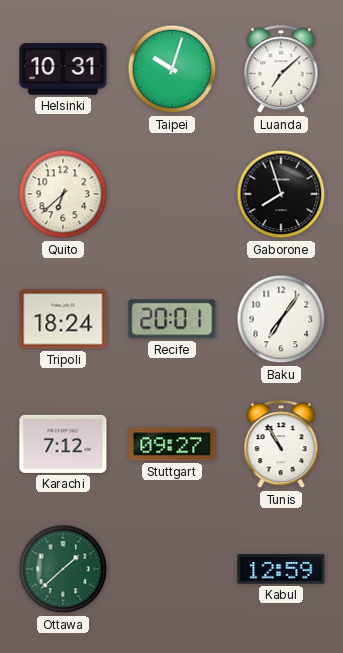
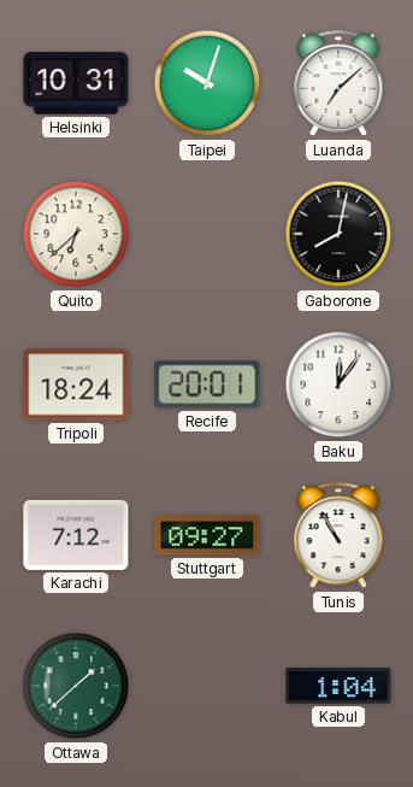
Gaborone: 7:57 -> 8:02
Baku: 7:06 -> 12:06
Kabul: 12:59 -> 1:04
